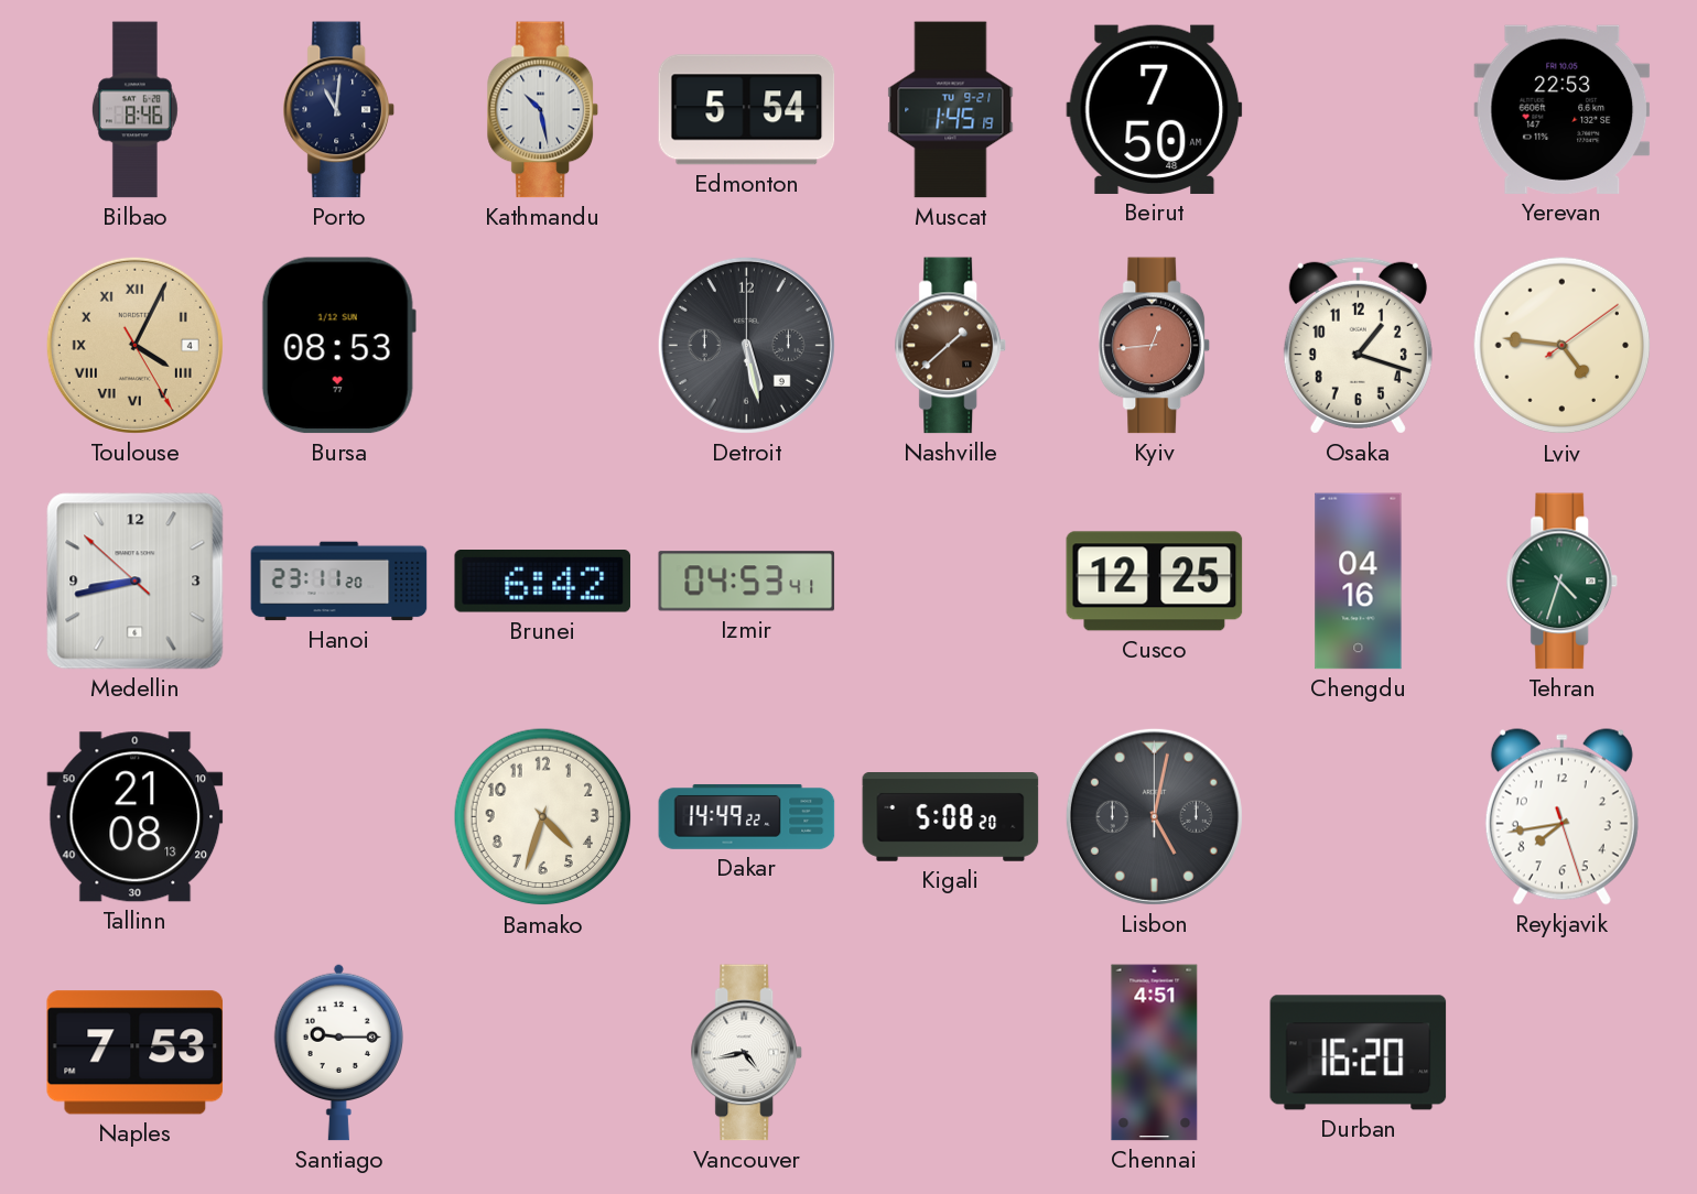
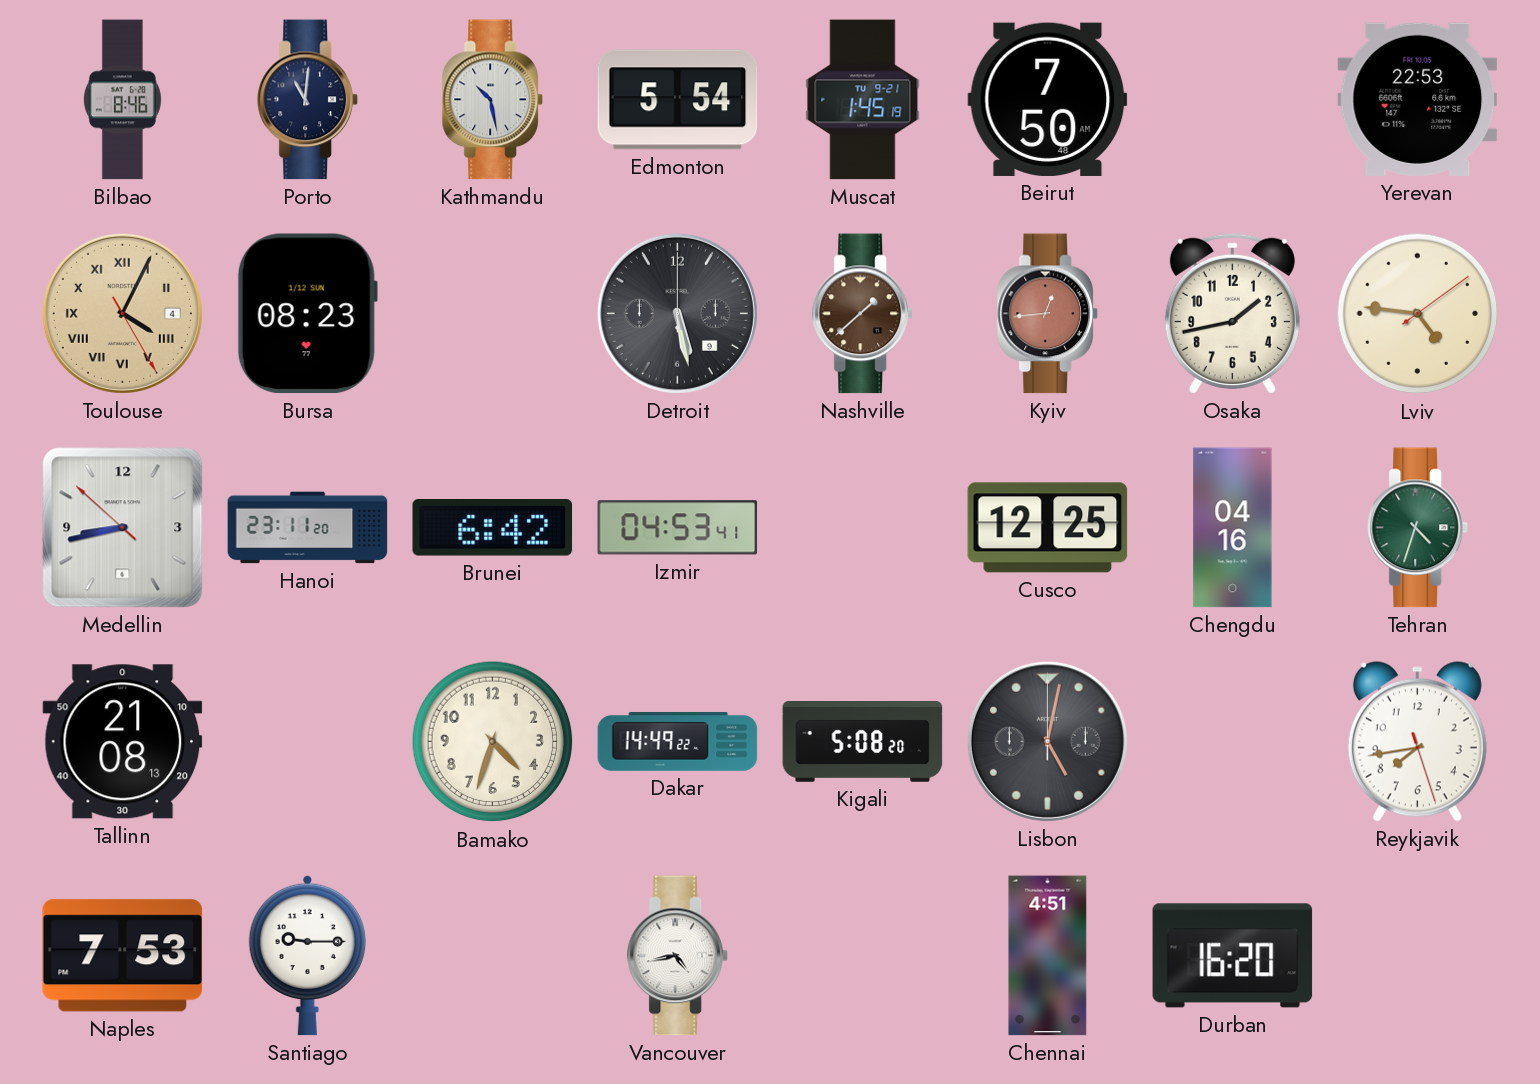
Bursa: 08:53 -> 08:23
Osaka: 1:18 -> 1:43
